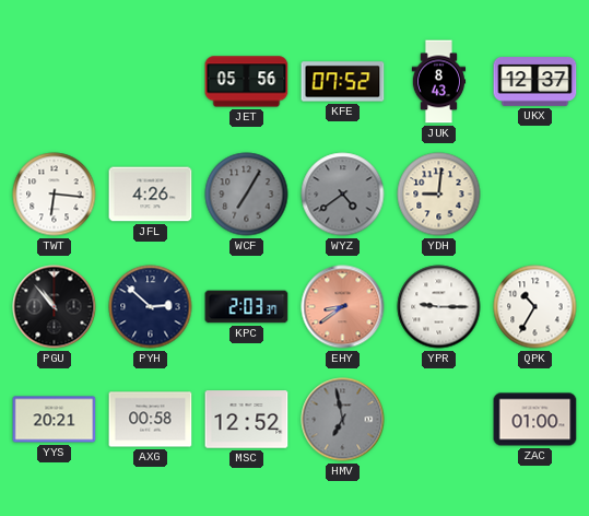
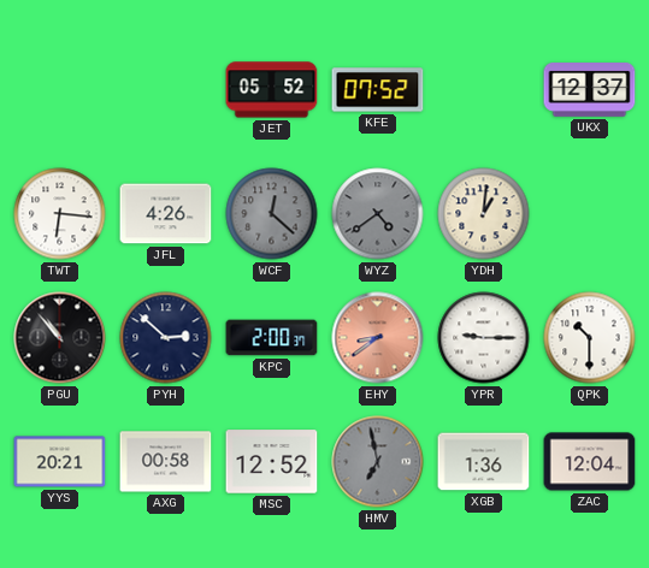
JET: 05:56 -> 05:52
JUK: 8:43 -> none
WCF: 7:05 -> 12:22
YDH: 9:01 -> 1:01
KPC: 2:03 -> 2:00
QPK: 10:35 -> 10:30
XGB: none -> 1:36
ZAC: 01:00 -> 12:04
